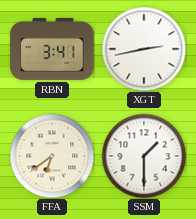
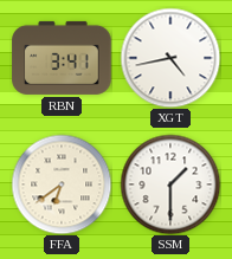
XGT: 2:43 -> 4:43
